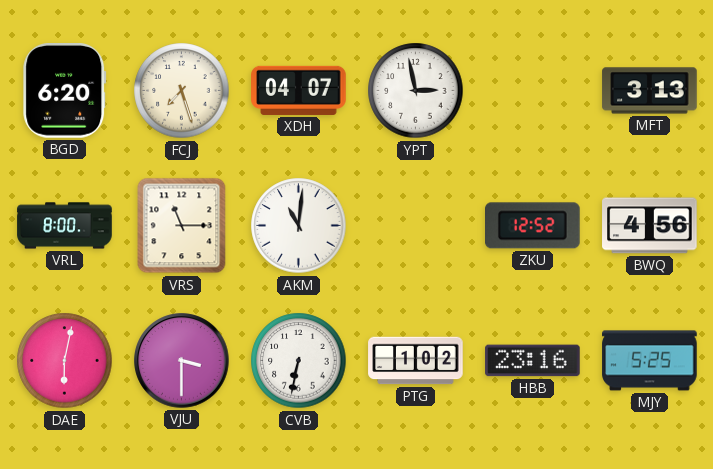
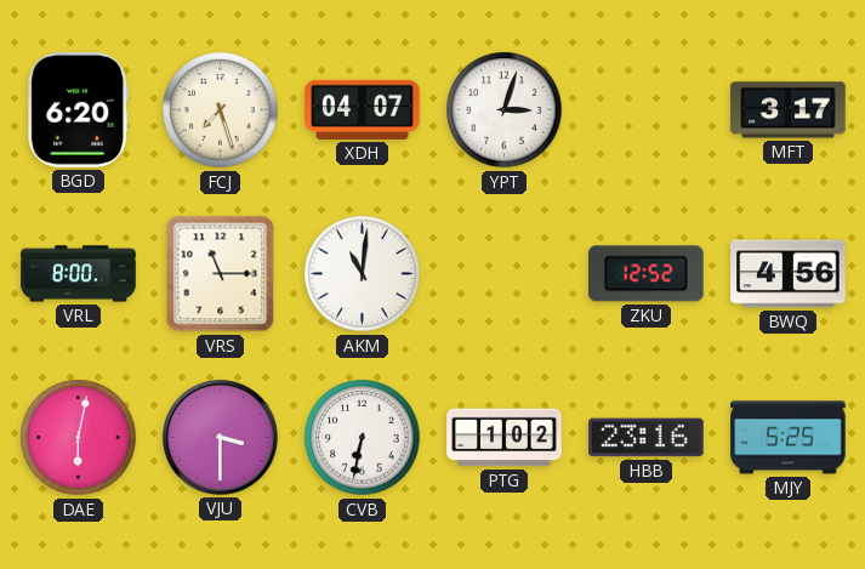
YPT: 2:58 -> 3:03
MFT: 3:13 -> 3:17
